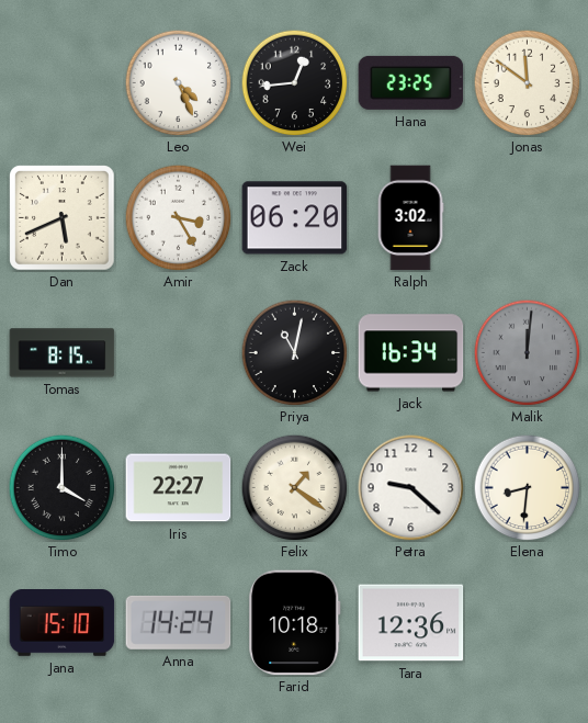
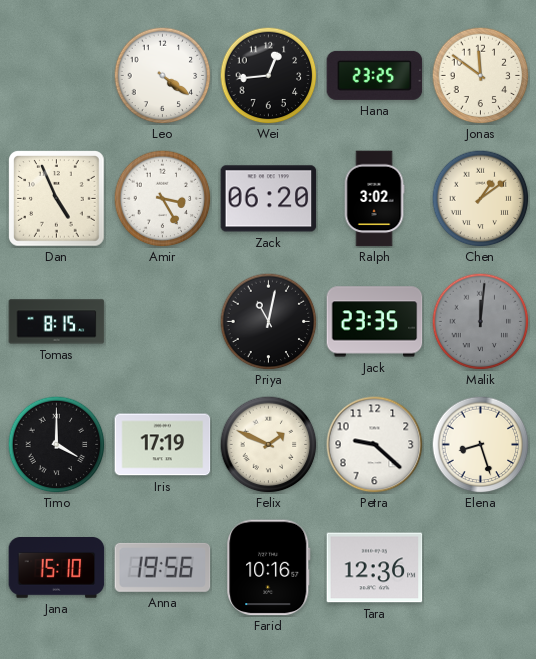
Leo: 4:26 -> 4:21
Dan: 5:41 -> 4:56
Chen: none -> 1:09
Jack: 16:34 -> 23:35
Iris: 22:27 -> 17:19
Felix: 1:21 -> 1:49
Elena: 8:31 -> 8:27
Anna: 14:24 -> 19:56
Farid: 10:18 -> 10:16
